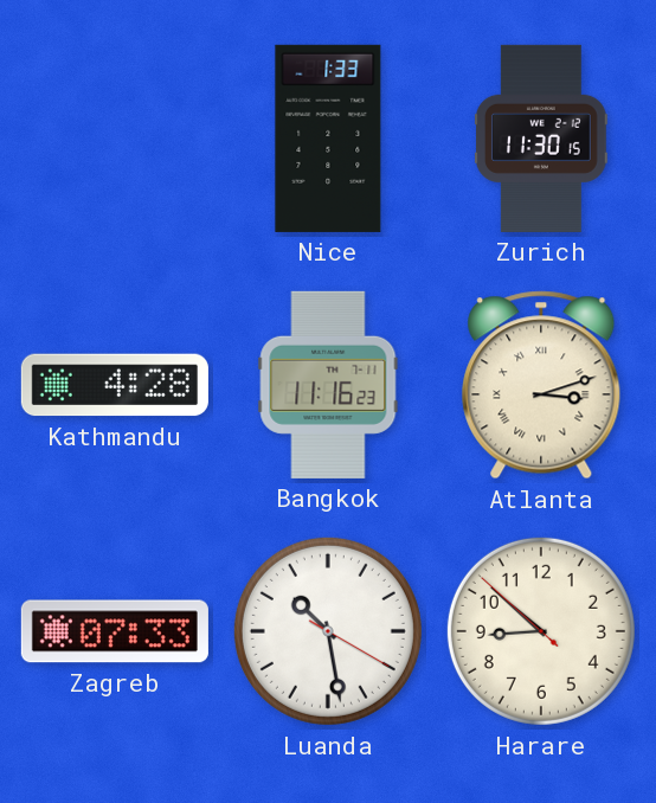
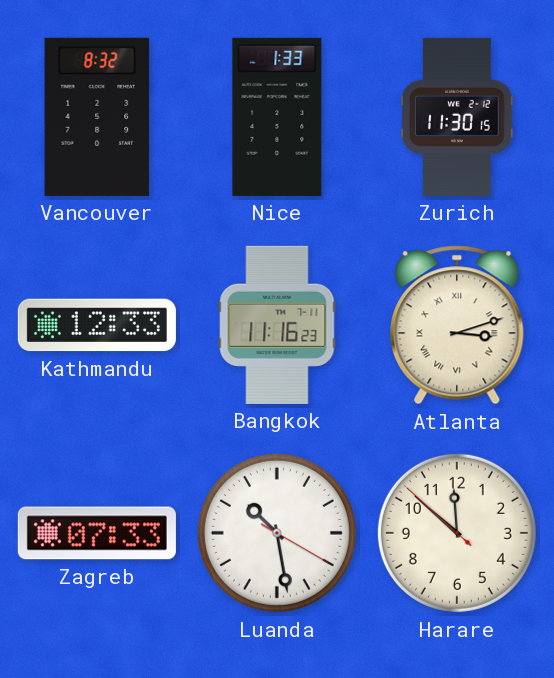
Vancouver: none -> 8:32
Kathmandu: 4:28 -> 12:33
Harare: 8:51 -> 11:51
